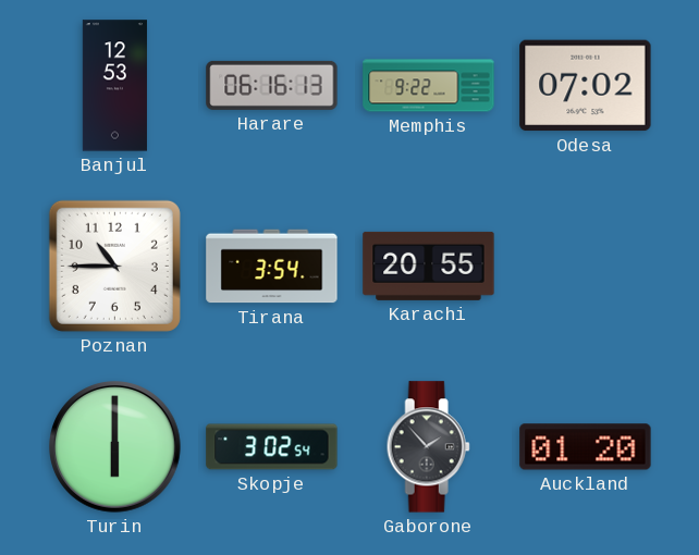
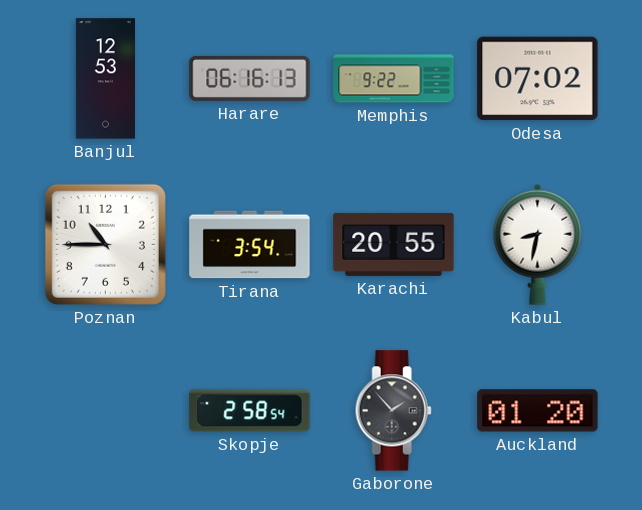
Kabul: none -> 8:32
Turin: 6:00 -> none
Skopje: 3:02 -> 2:58
